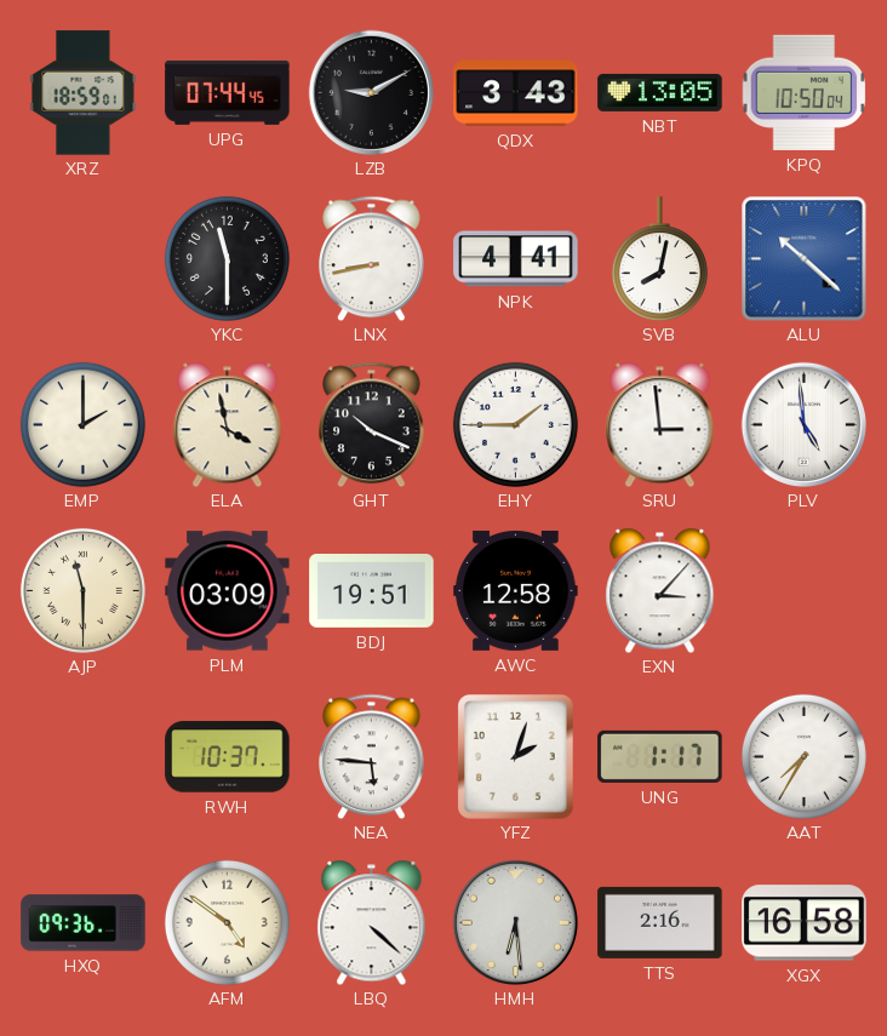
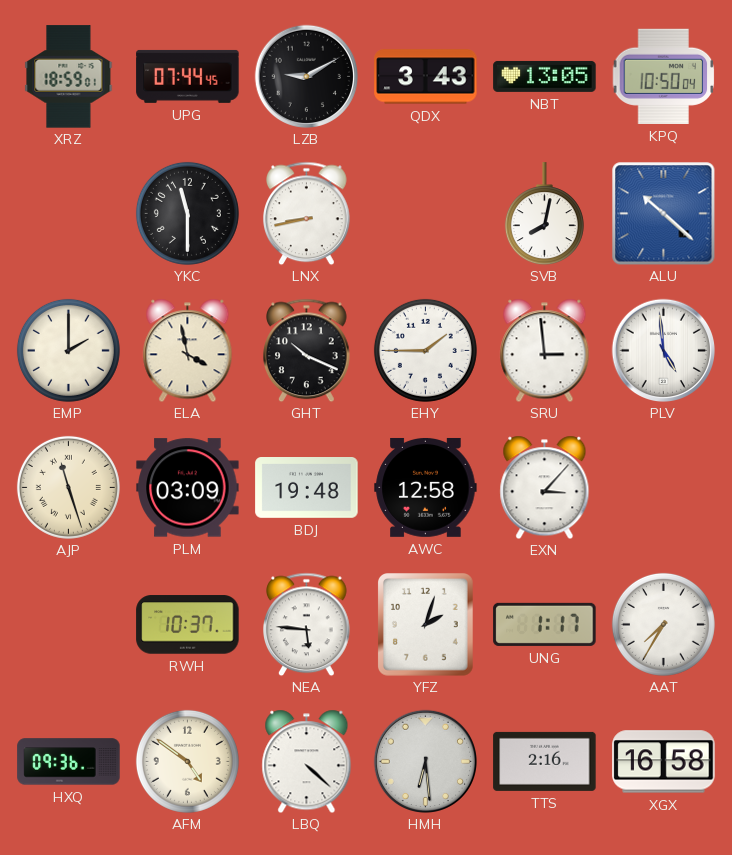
NPK: 4:41 -> none
AJP: 11:30 -> 11:27
BDJ: 19:51 -> 19:48
